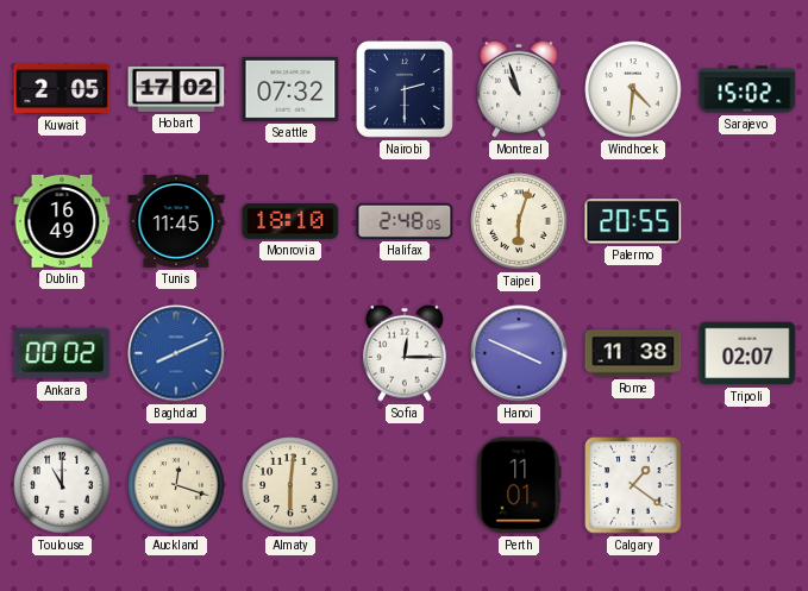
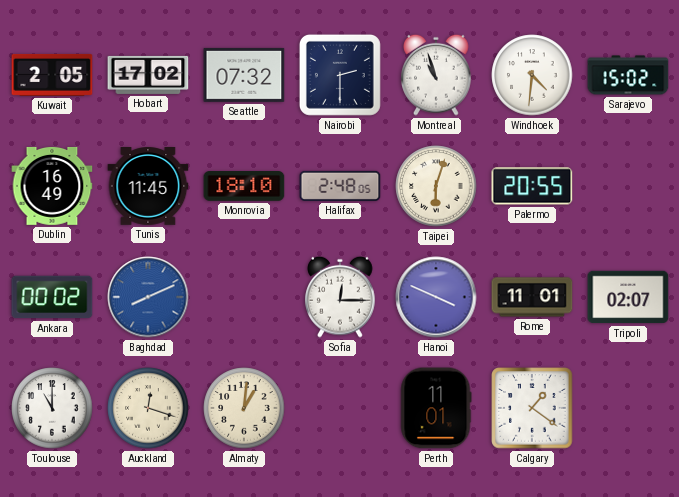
Rome: 11:38 -> 11:01
Almaty: 6:01 -> 1:01
